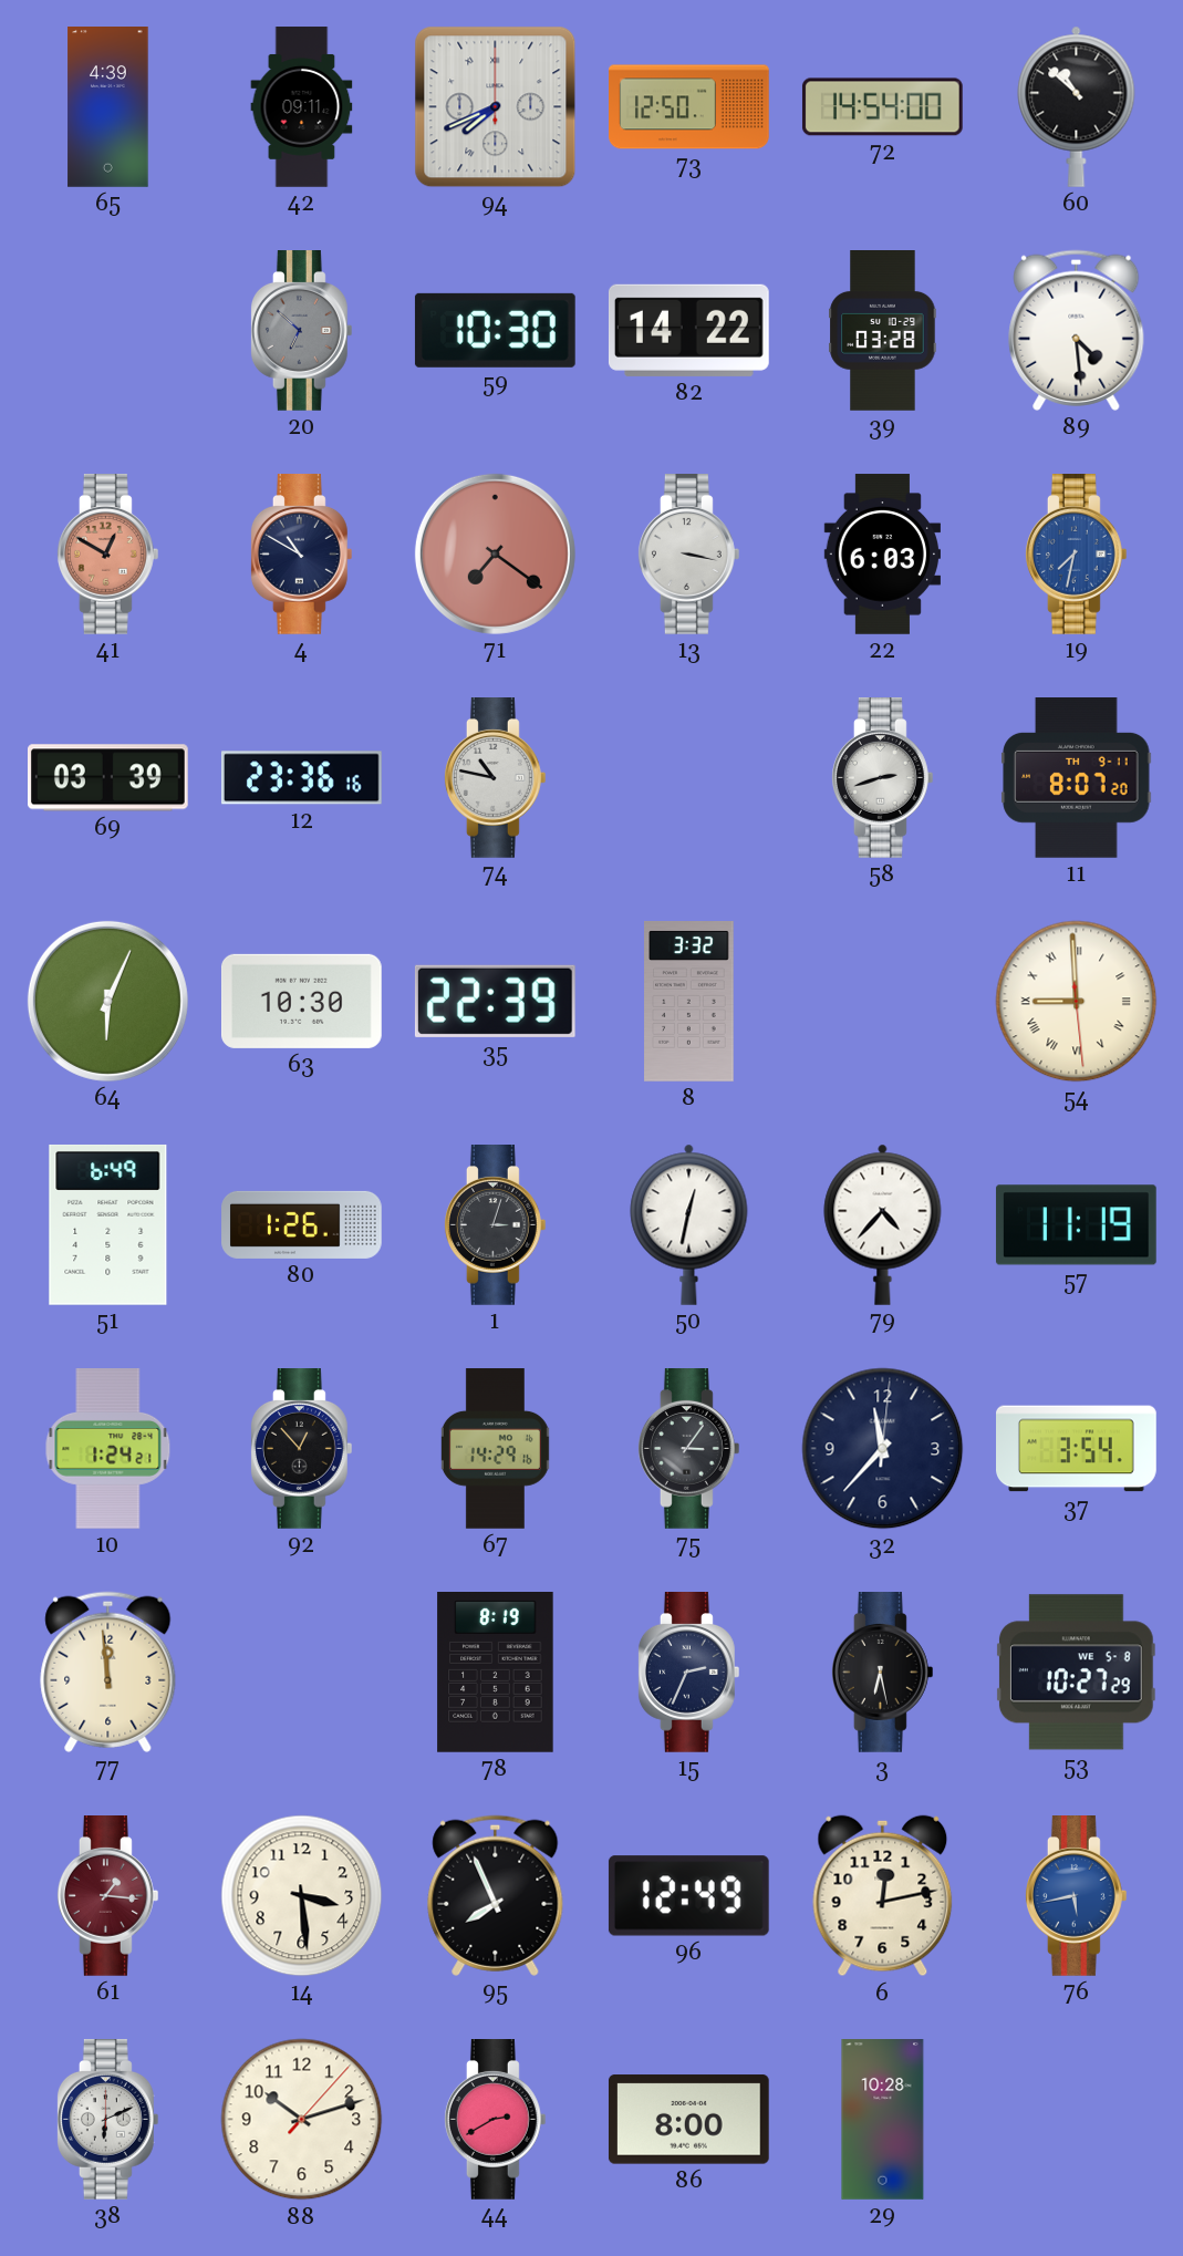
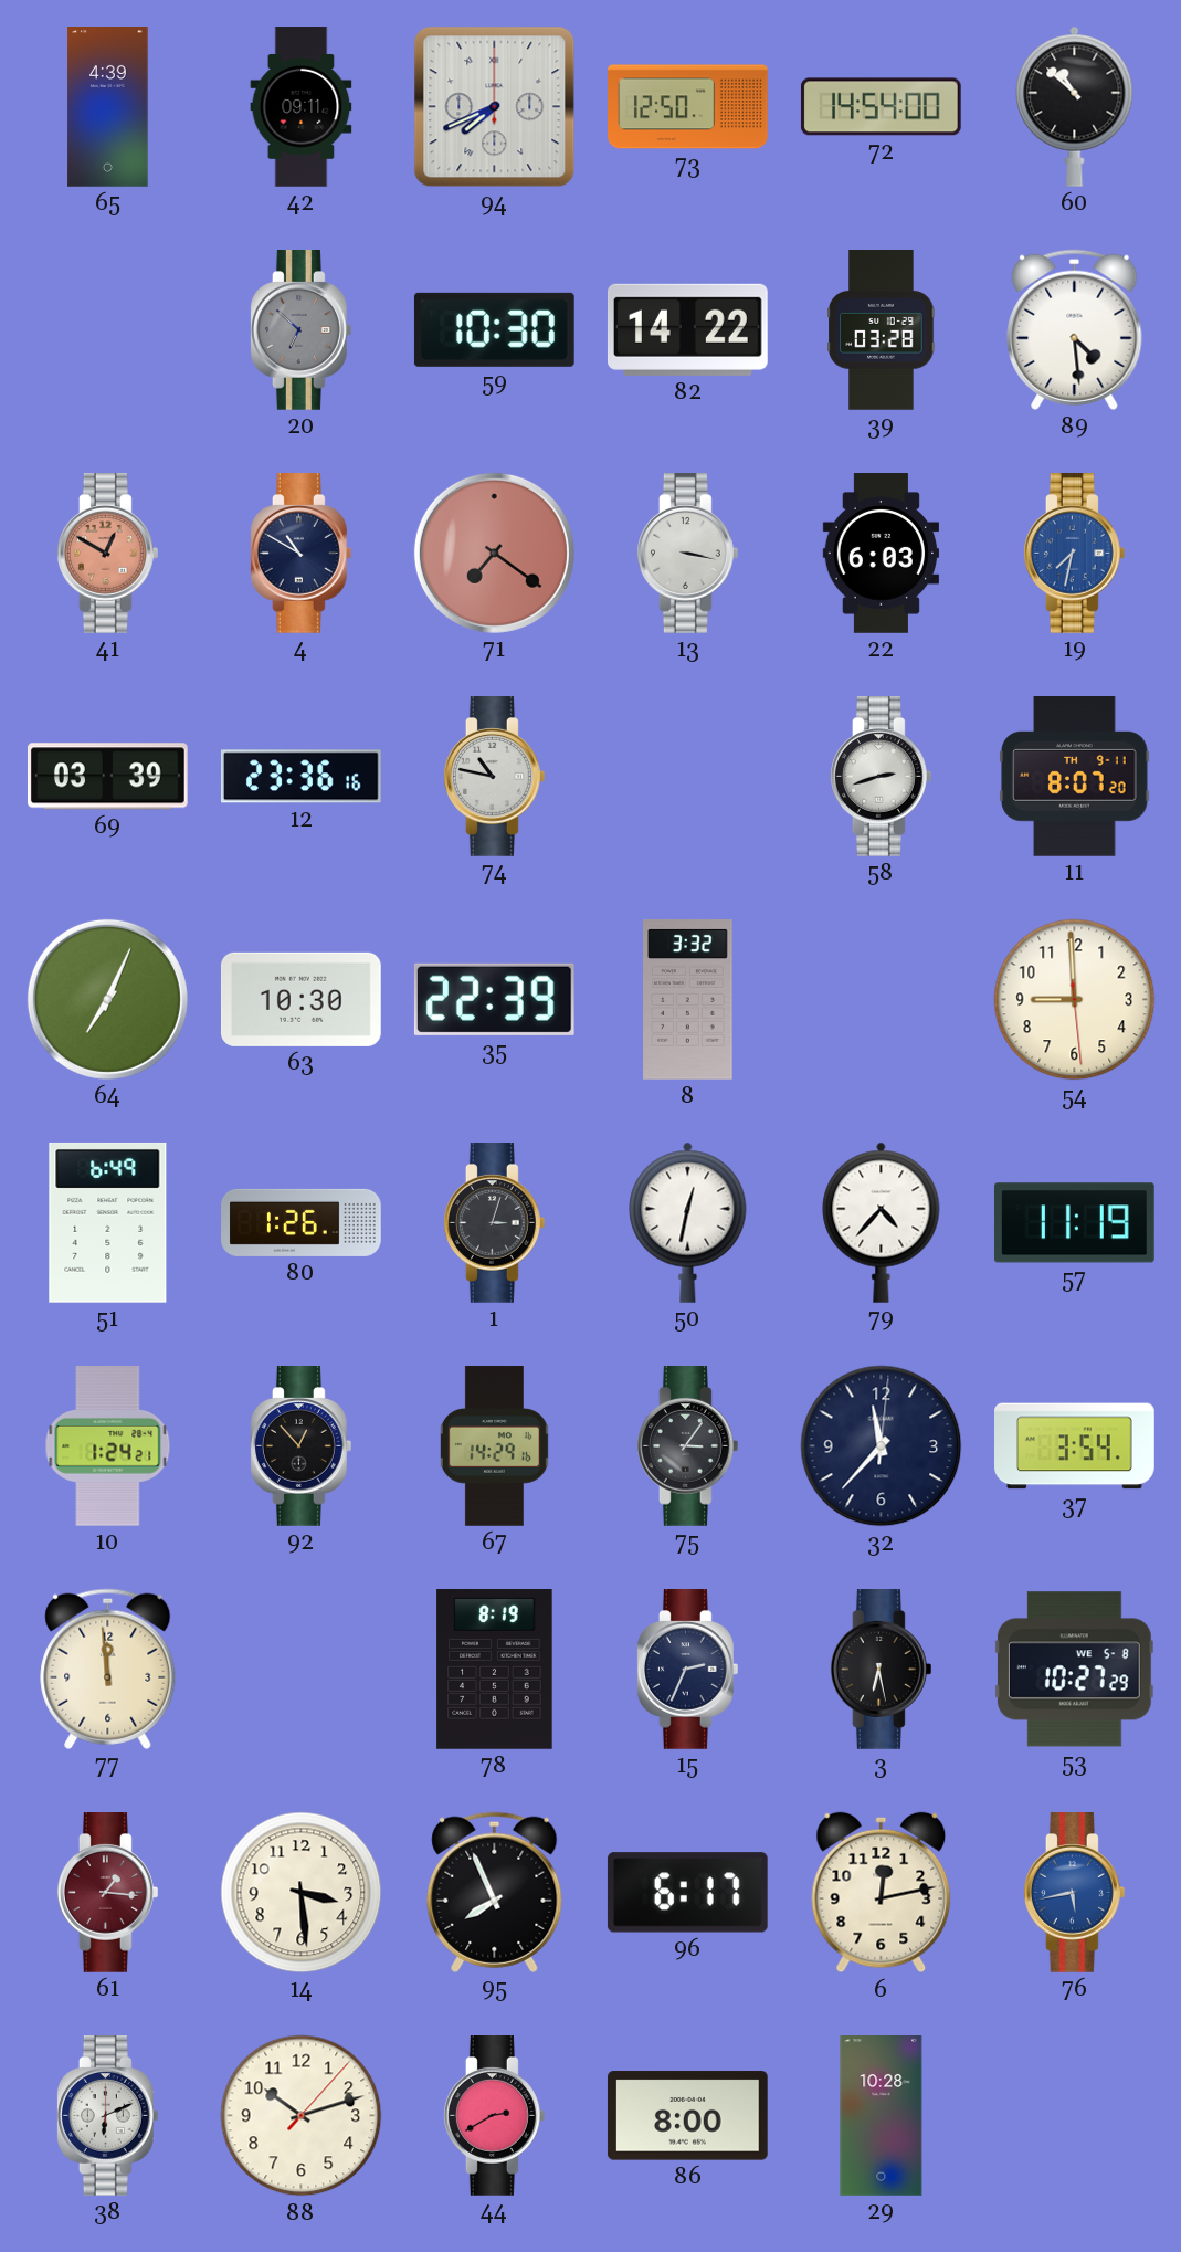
64: 6:04 -> 7:04
54 numerals: Roman -> Arabic
96: 12:49 -> 6:17
